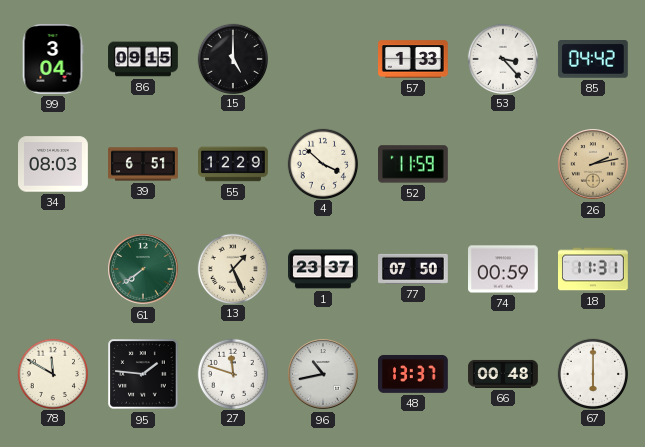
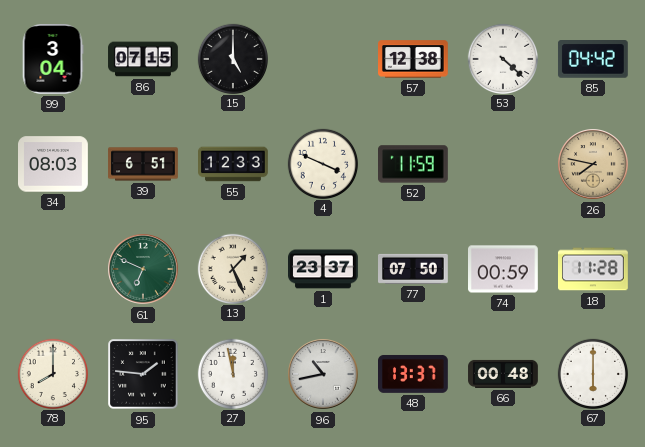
86: 09:15 -> 07:15
57: 1:33 -> 12:38
53: 3:23 -> 4:22
55: 12:29 -> 12:33
4: 3:52 -> 3:49
26: 2:13 -> 7:47
61: 7:39 -> 6:49
18: 11:31 -> 11:28
78: 11:50 -> 8:00
27: 11:48 -> 11:58
